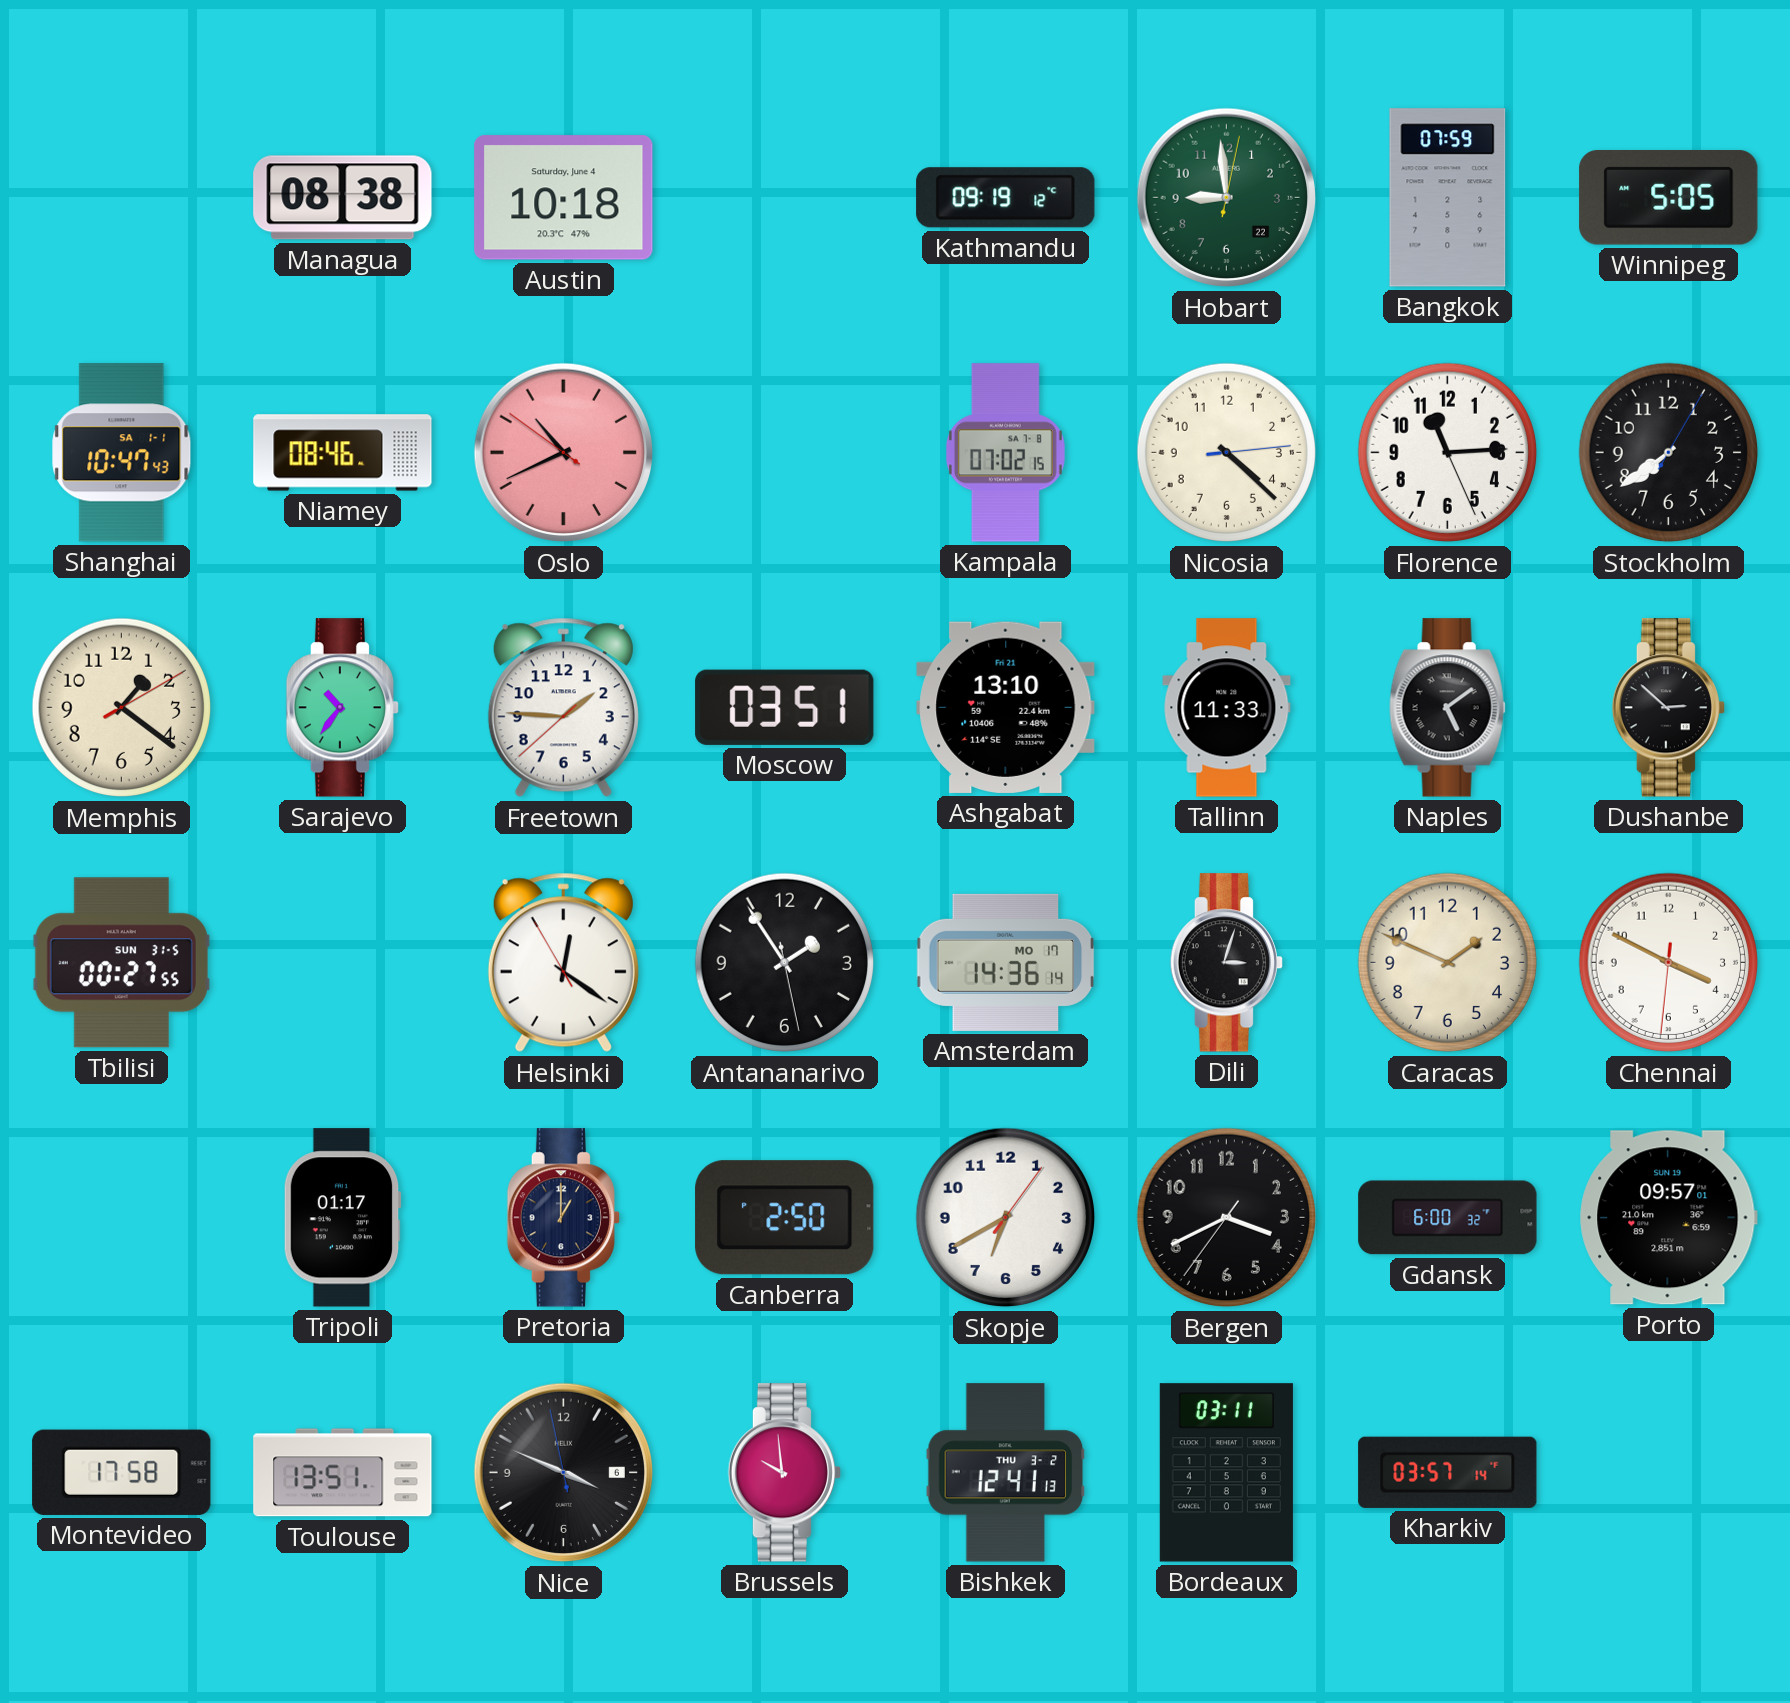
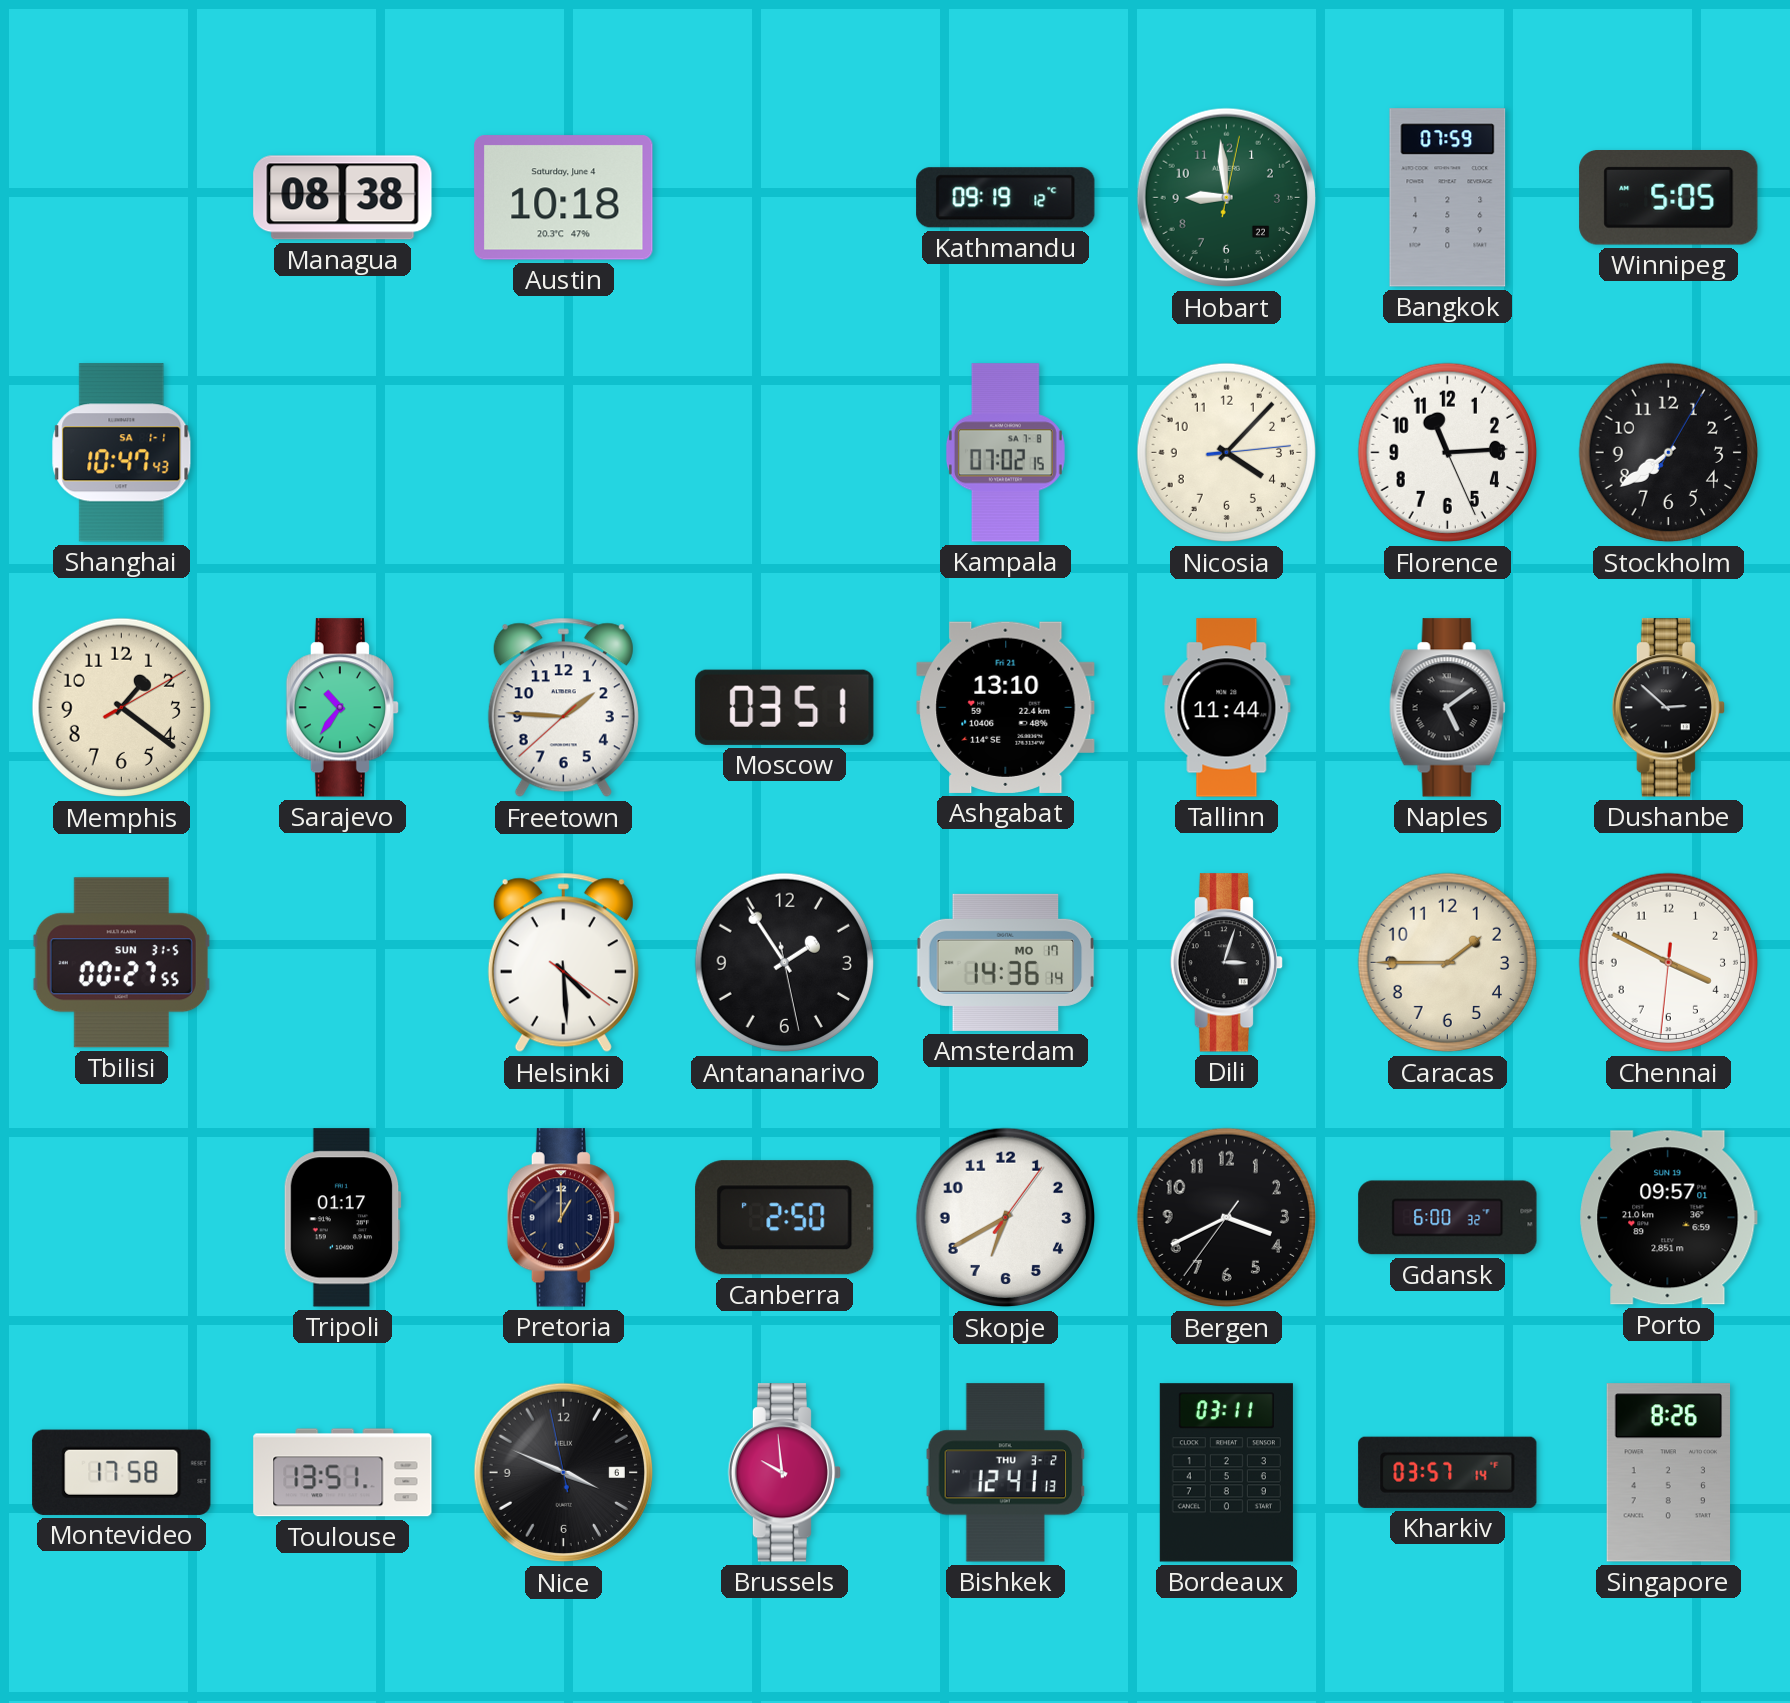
Niamey: 08:46 -> none
Oslo: 10:40 -> none
Nicosia: 4:22 -> 4:07
Tallinn: 11:33 -> 11:44
Helsinki: 12:20 -> 4:29
Caracas: 1:49 -> 1:45
Singapore: none -> 8:26
